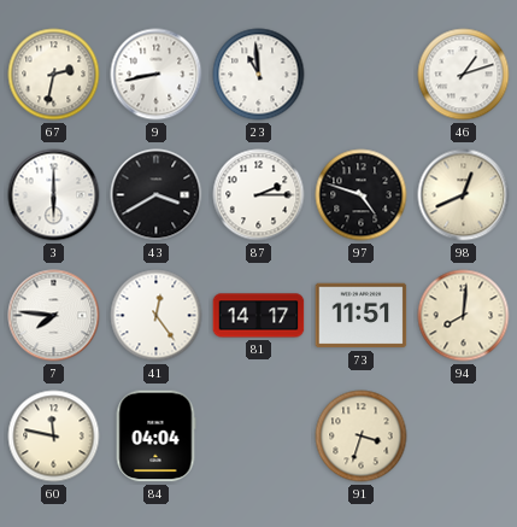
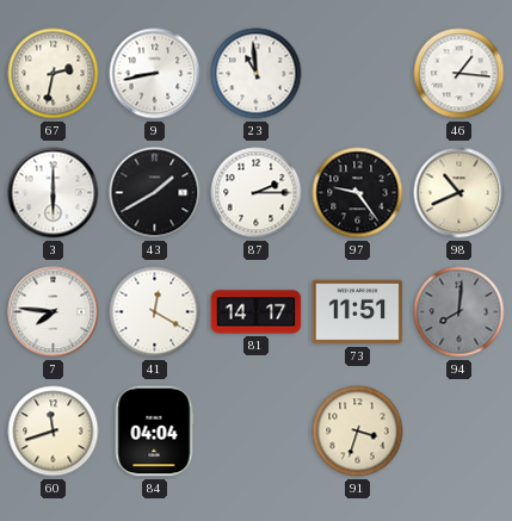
46: 1:12 -> 1:16
43: 3:40 -> 1:40
97: 4:48 -> 9:24
98: 12:41 -> 10:41
41: 12:24 -> 12:20
94 dial: cream -> grey
60: 11:47 -> 11:42
